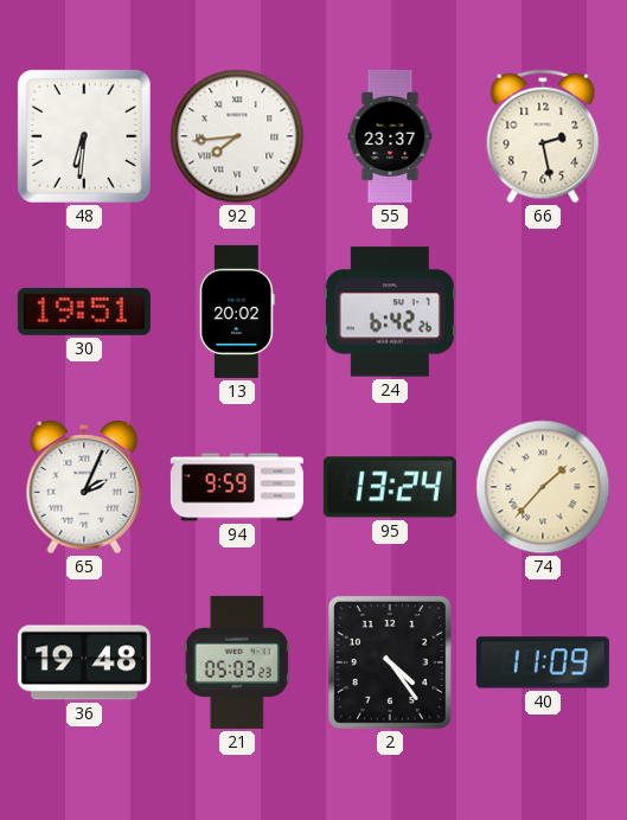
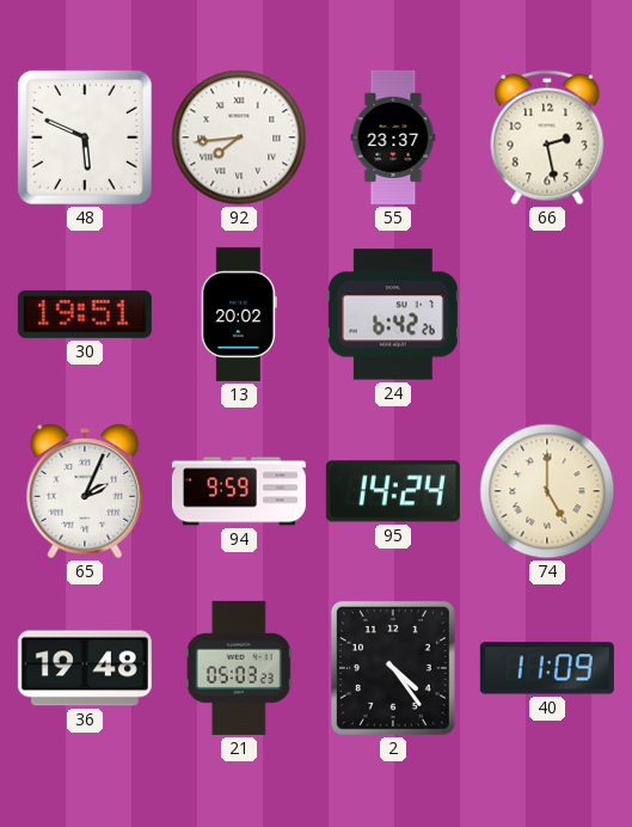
48: 6:31 -> 5:49
95: 13:24 -> 14:24
74: 1:37 -> 5:00
